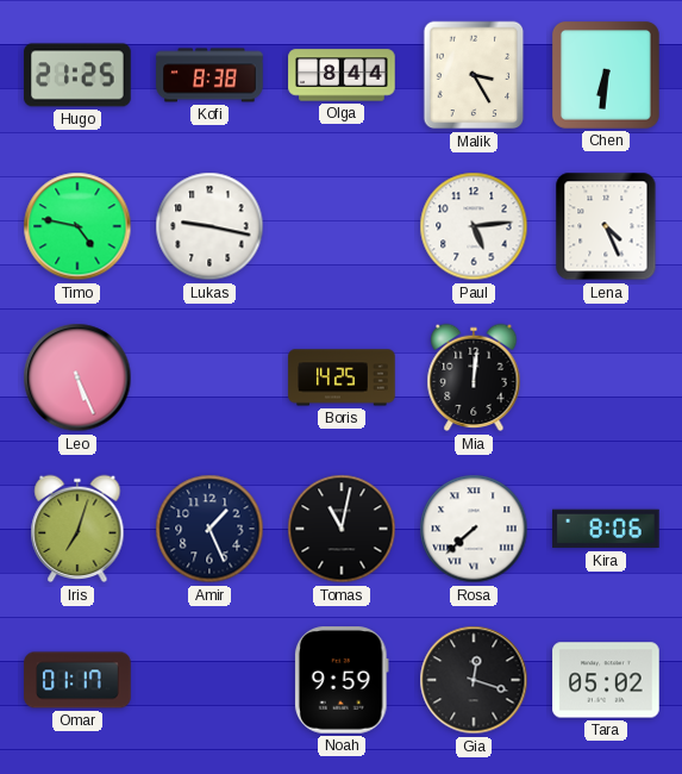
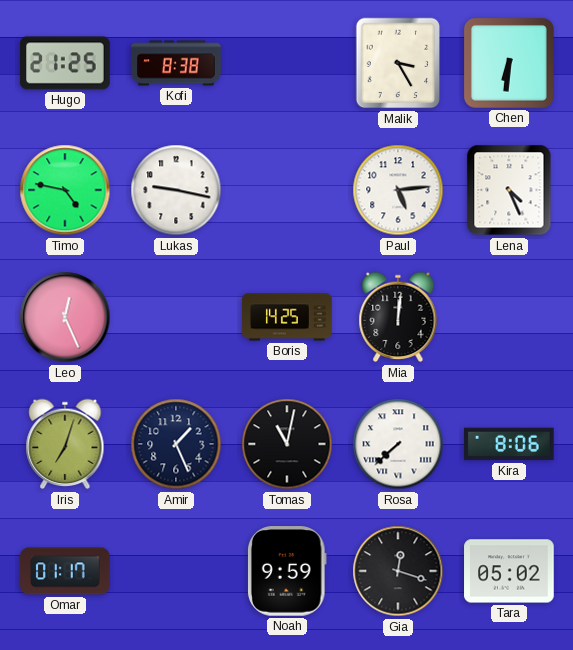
Olga: 8:44 -> none
Leo: 5:26 -> 12:26
